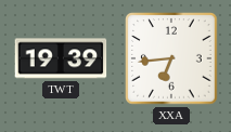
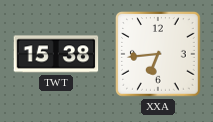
TWT: 19:39 -> 15:38
